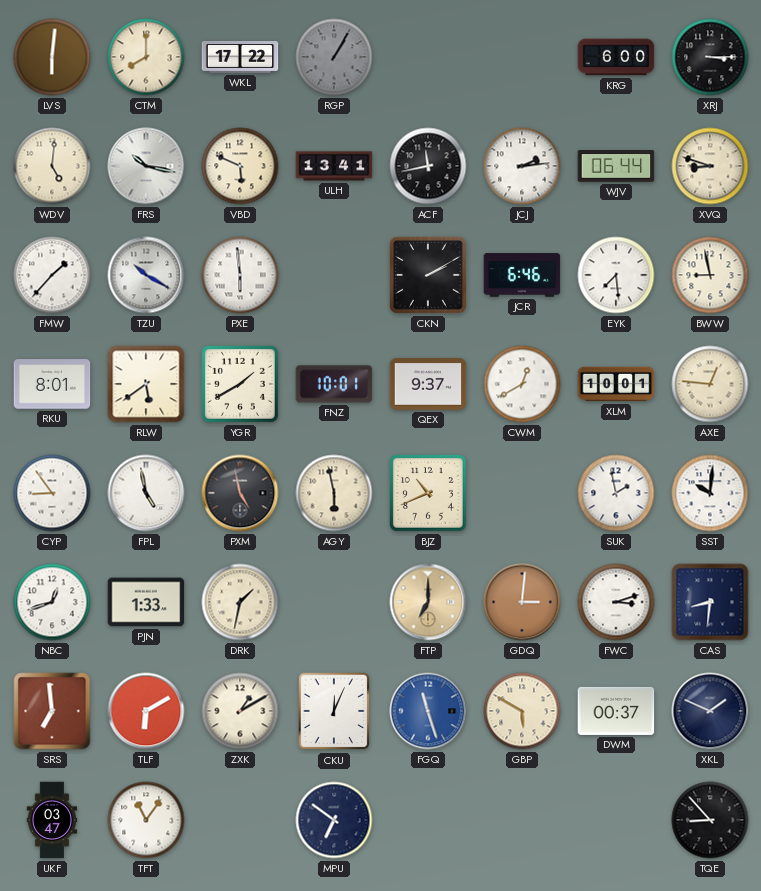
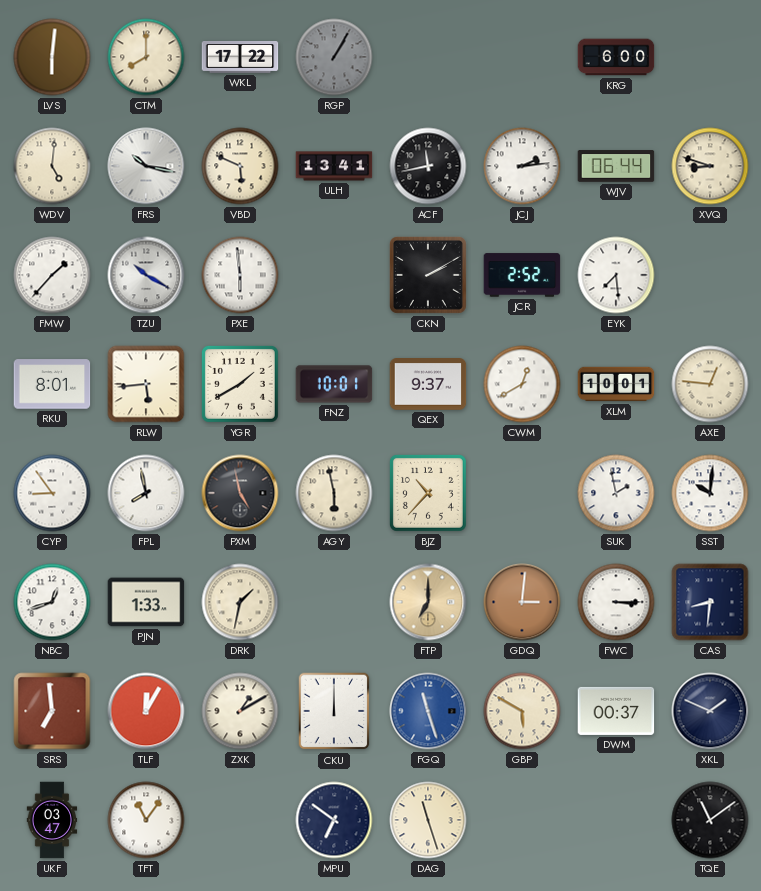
XRJ: 3:15 -> none
JCR: 6:46 -> 2:52
BWW: 8:58 -> none
RLW: 5:39 -> 5:44
FPL: 4:58 -> 7:58
BJZ: 10:41 -> 10:37
FWC: 3:12 -> 3:15
TLF: 6:10 -> 12:05
CKU: 12:04 -> 12:00
DAG: none -> 11:27
TQE: 8:53 -> 11:09
